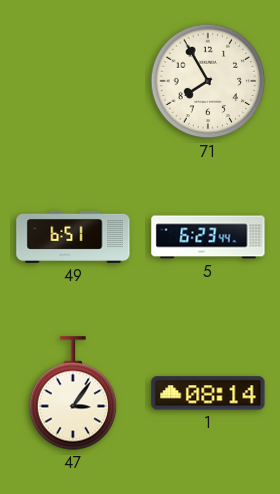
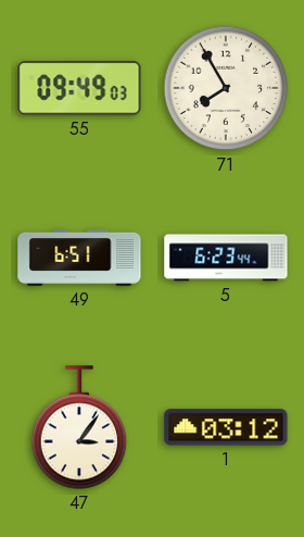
55: none -> 09:49
1: 08:14 -> 03:12
